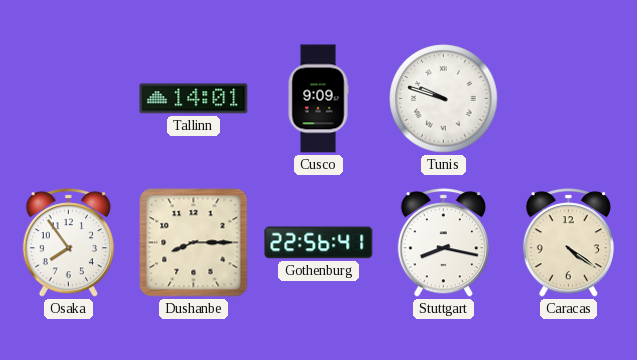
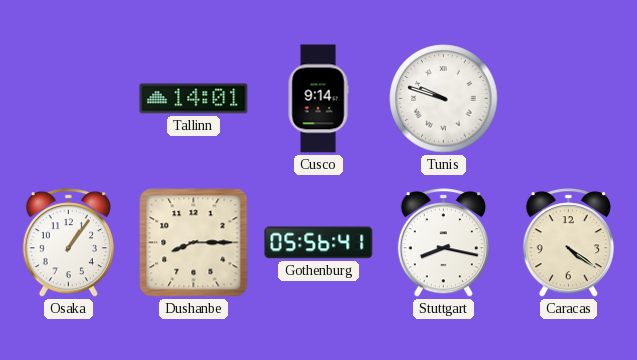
Cusco: 9:09 -> 9:14
Osaka: 7:54 -> 1:06
Gothenburg: 22:56 -> 05:56
